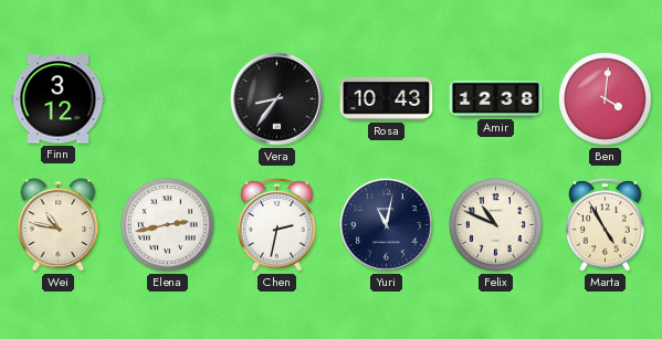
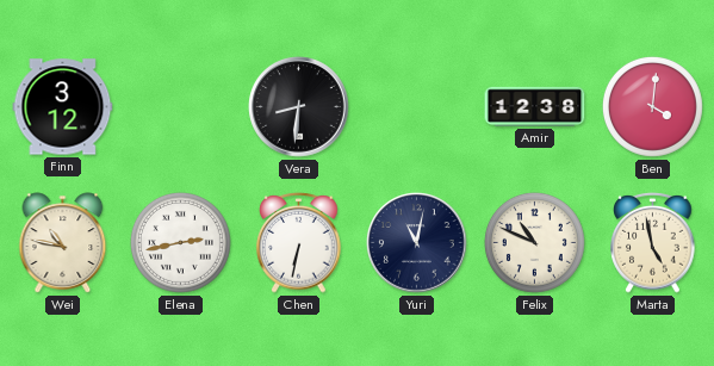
Vera: 8:36 -> 8:31
Rosa: 10:43 -> none
Chen: 2:32 -> 6:32
Marta: 4:55 -> 4:58
